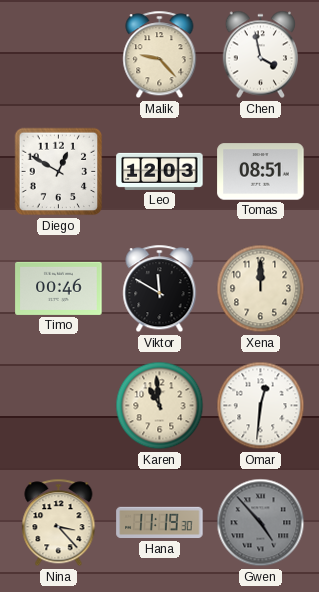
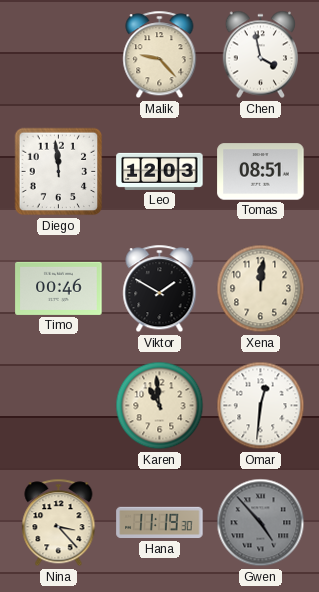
Diego: 12:50 -> 11:59
Viktor: 11:50 -> 1:50
Xena: 12:00 -> 12:01
